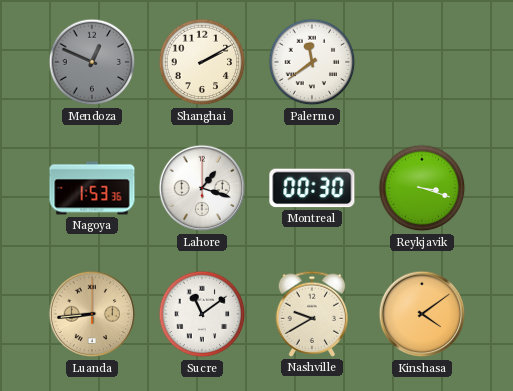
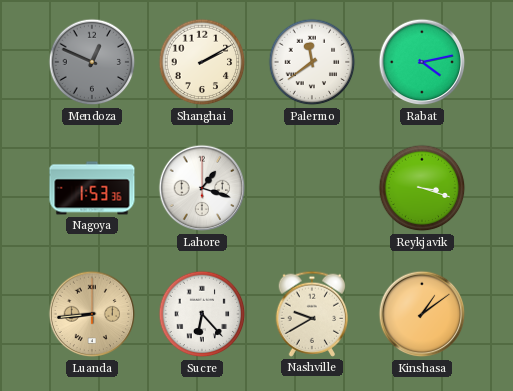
Rabat: none -> 4:13
Montreal: 00:30 -> none
Sucre: 11:09 -> 6:23
Kinshasa: 4:09 -> 1:09
